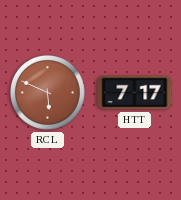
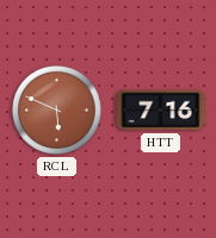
HTT: 7:17 -> 7:16
